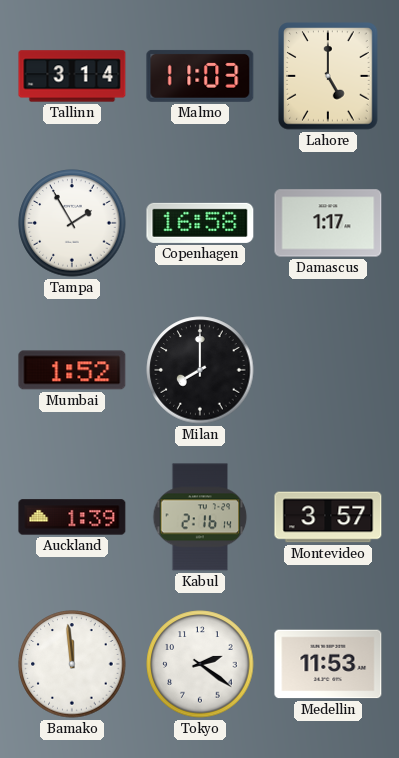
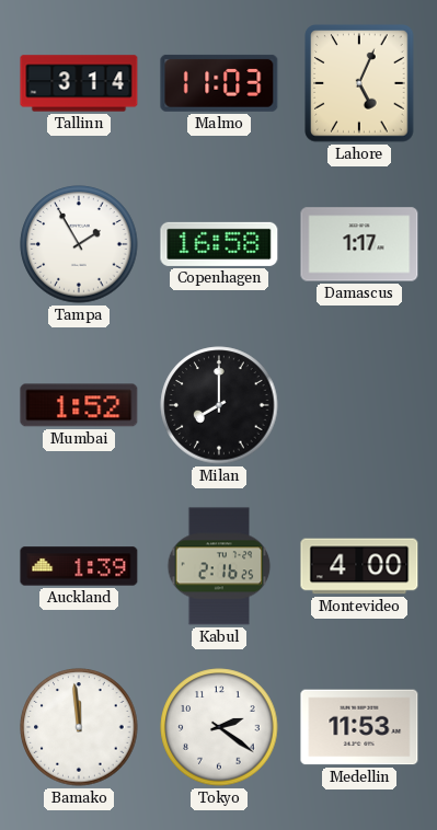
Lahore: 5:00 -> 5:04
Kabul: 2:16:14 -> 2:16:25
Montevideo: 3:57 -> 4:00
